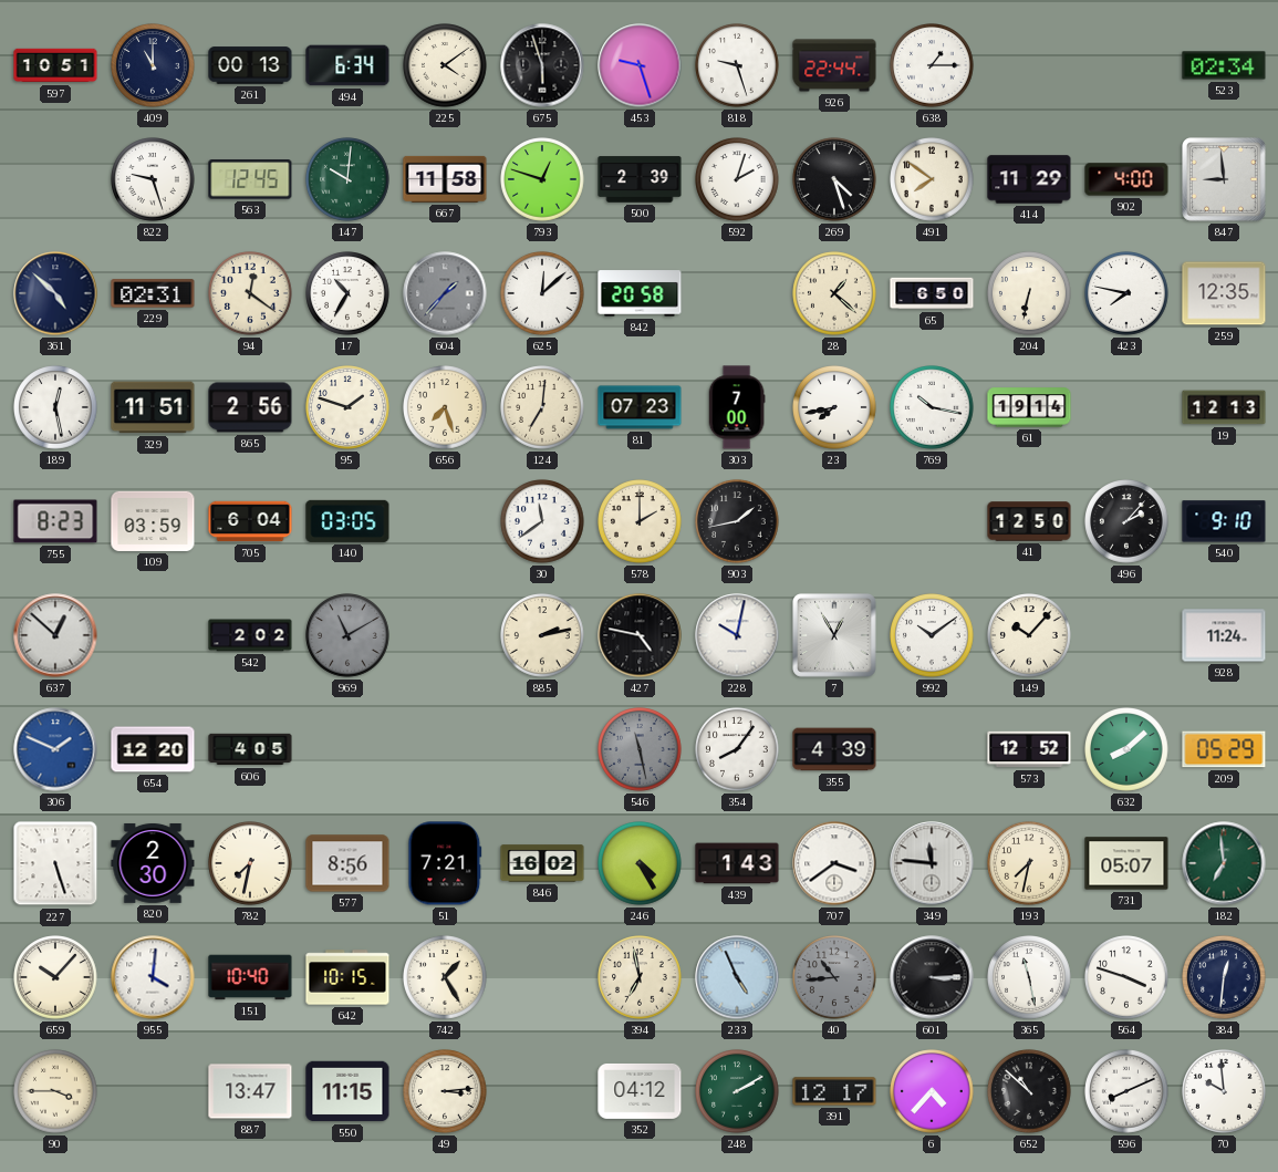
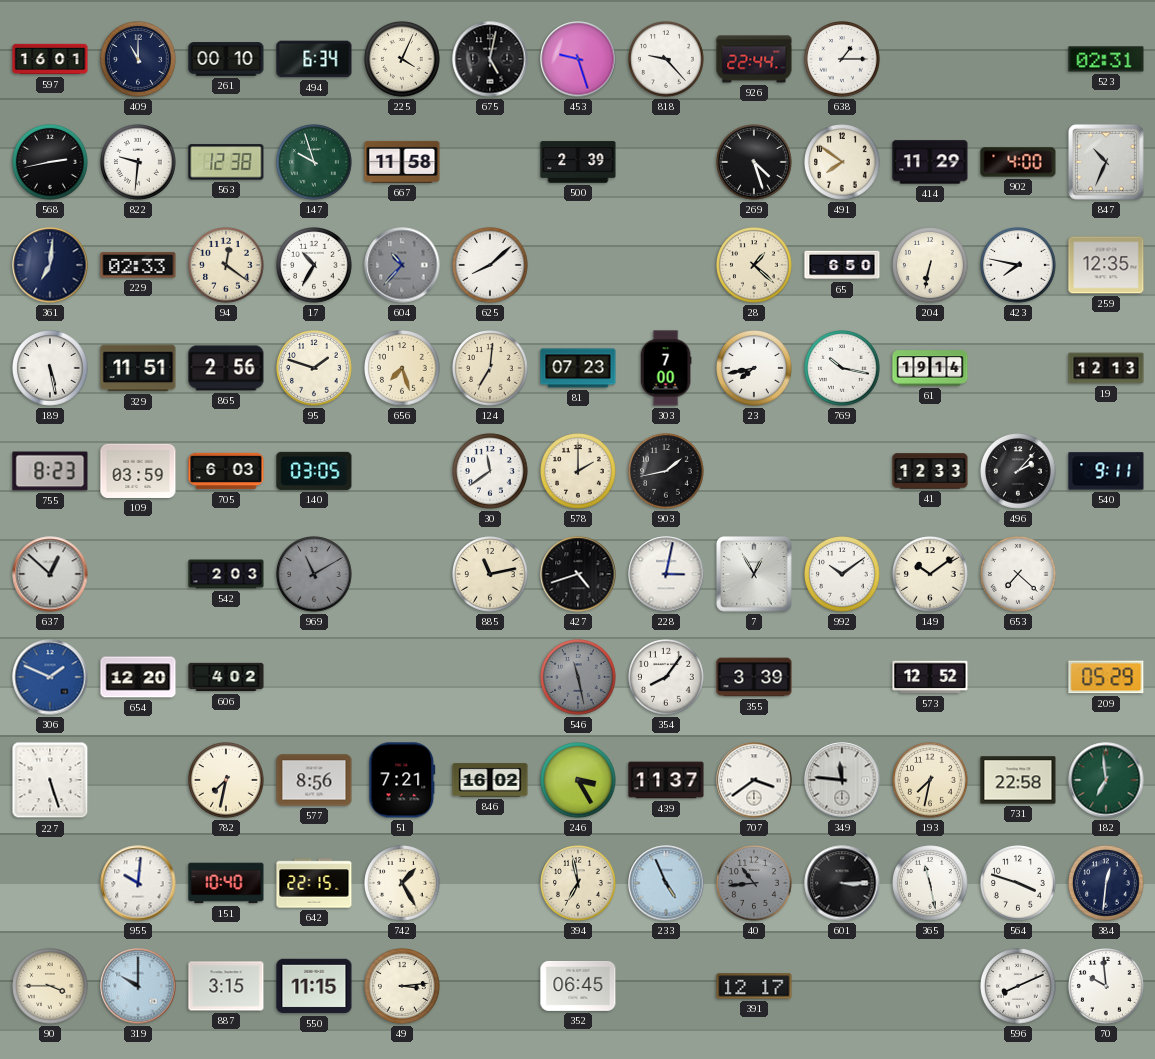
597: 10:51 -> 16:01
261: 00:13 -> 00:10
225: 4:09 -> 4:04
675: 5:57 -> 5:02
818: 9:27 -> 9:23
523: 02:34 -> 02:31
568: none -> 2:43
822: 9:27 -> 9:31
563: 12:45 -> 12:38
147: 10:01 -> 9:57
793: 12:48 -> none
592: 2:03 -> none
847: 8:59 -> 10:34
361: 4:52 -> 7:01
229: 02:31 -> 02:33
604: 1:37 -> 10:37
625: 12:08 -> 8:08
842: 20:58 -> none
189: 12:28 -> 5:28
705: 6:04 -> 6:03
41: 12:50 -> 12:33
540: 9:10 -> 9:11
542: 2:02 -> 2:03
885: 2:13 -> 11:13
427: 4:47 -> 4:42
228: 10:02 -> 3:02
149: 10:07 -> 10:09
653: none -> 7:22
928: 11:24 -> none
606: 4:05 -> 4:02
355: 4:39 -> 3:39
632: 8:08 -> none
820: 2:30 -> none
246: 4:25 -> 3:25
439: 1:43 -> 11:37
731: 05:07 -> 22:58
659: 10:07 -> none
955: 4:01 -> 10:01
642: 10:15 -> 22:15
319: none -> 10:00
887: 13:47 -> 3:15
352: 04:12 -> 06:45
248: 2:10 -> none
6: 4:37 -> none
652: 10:52 -> none
